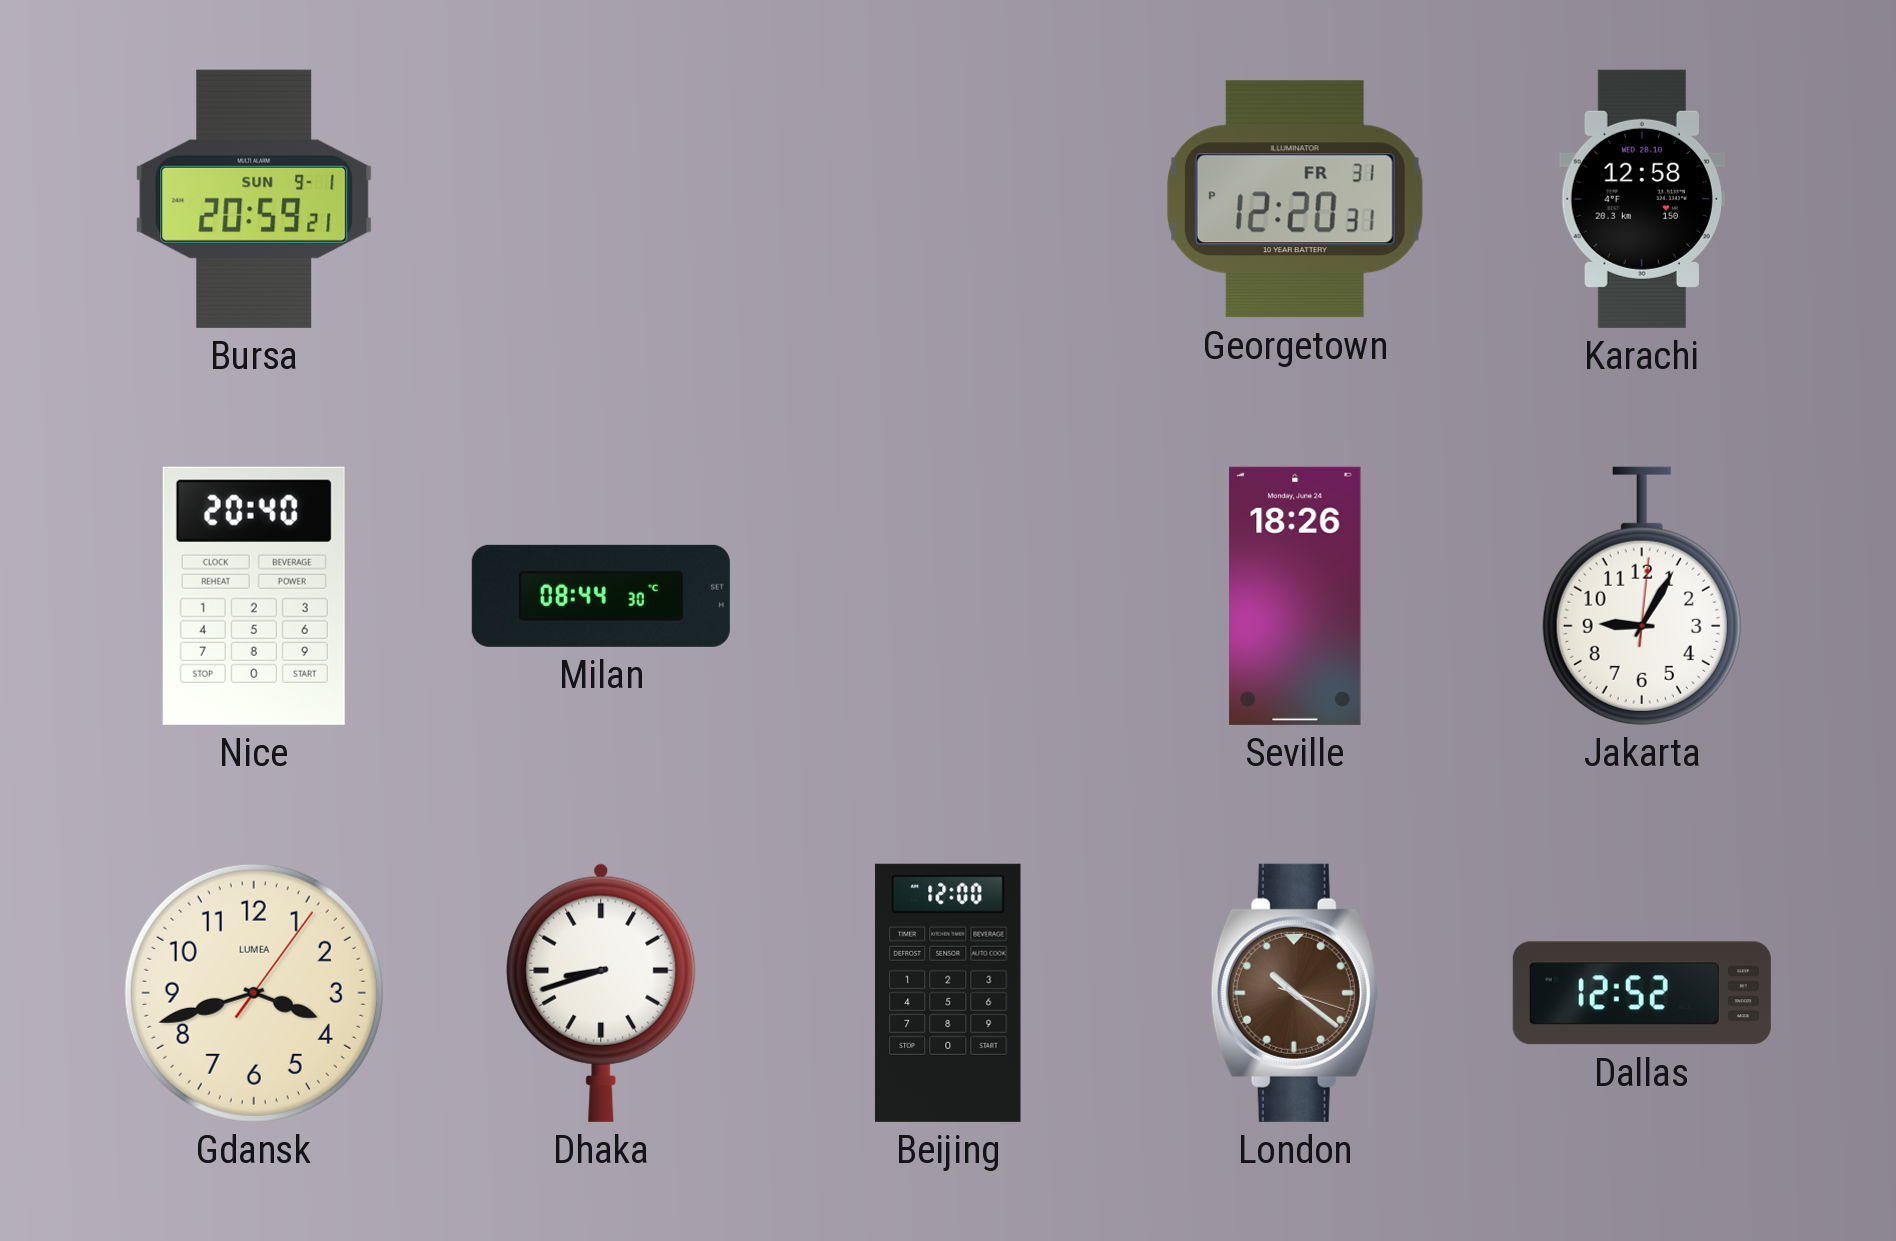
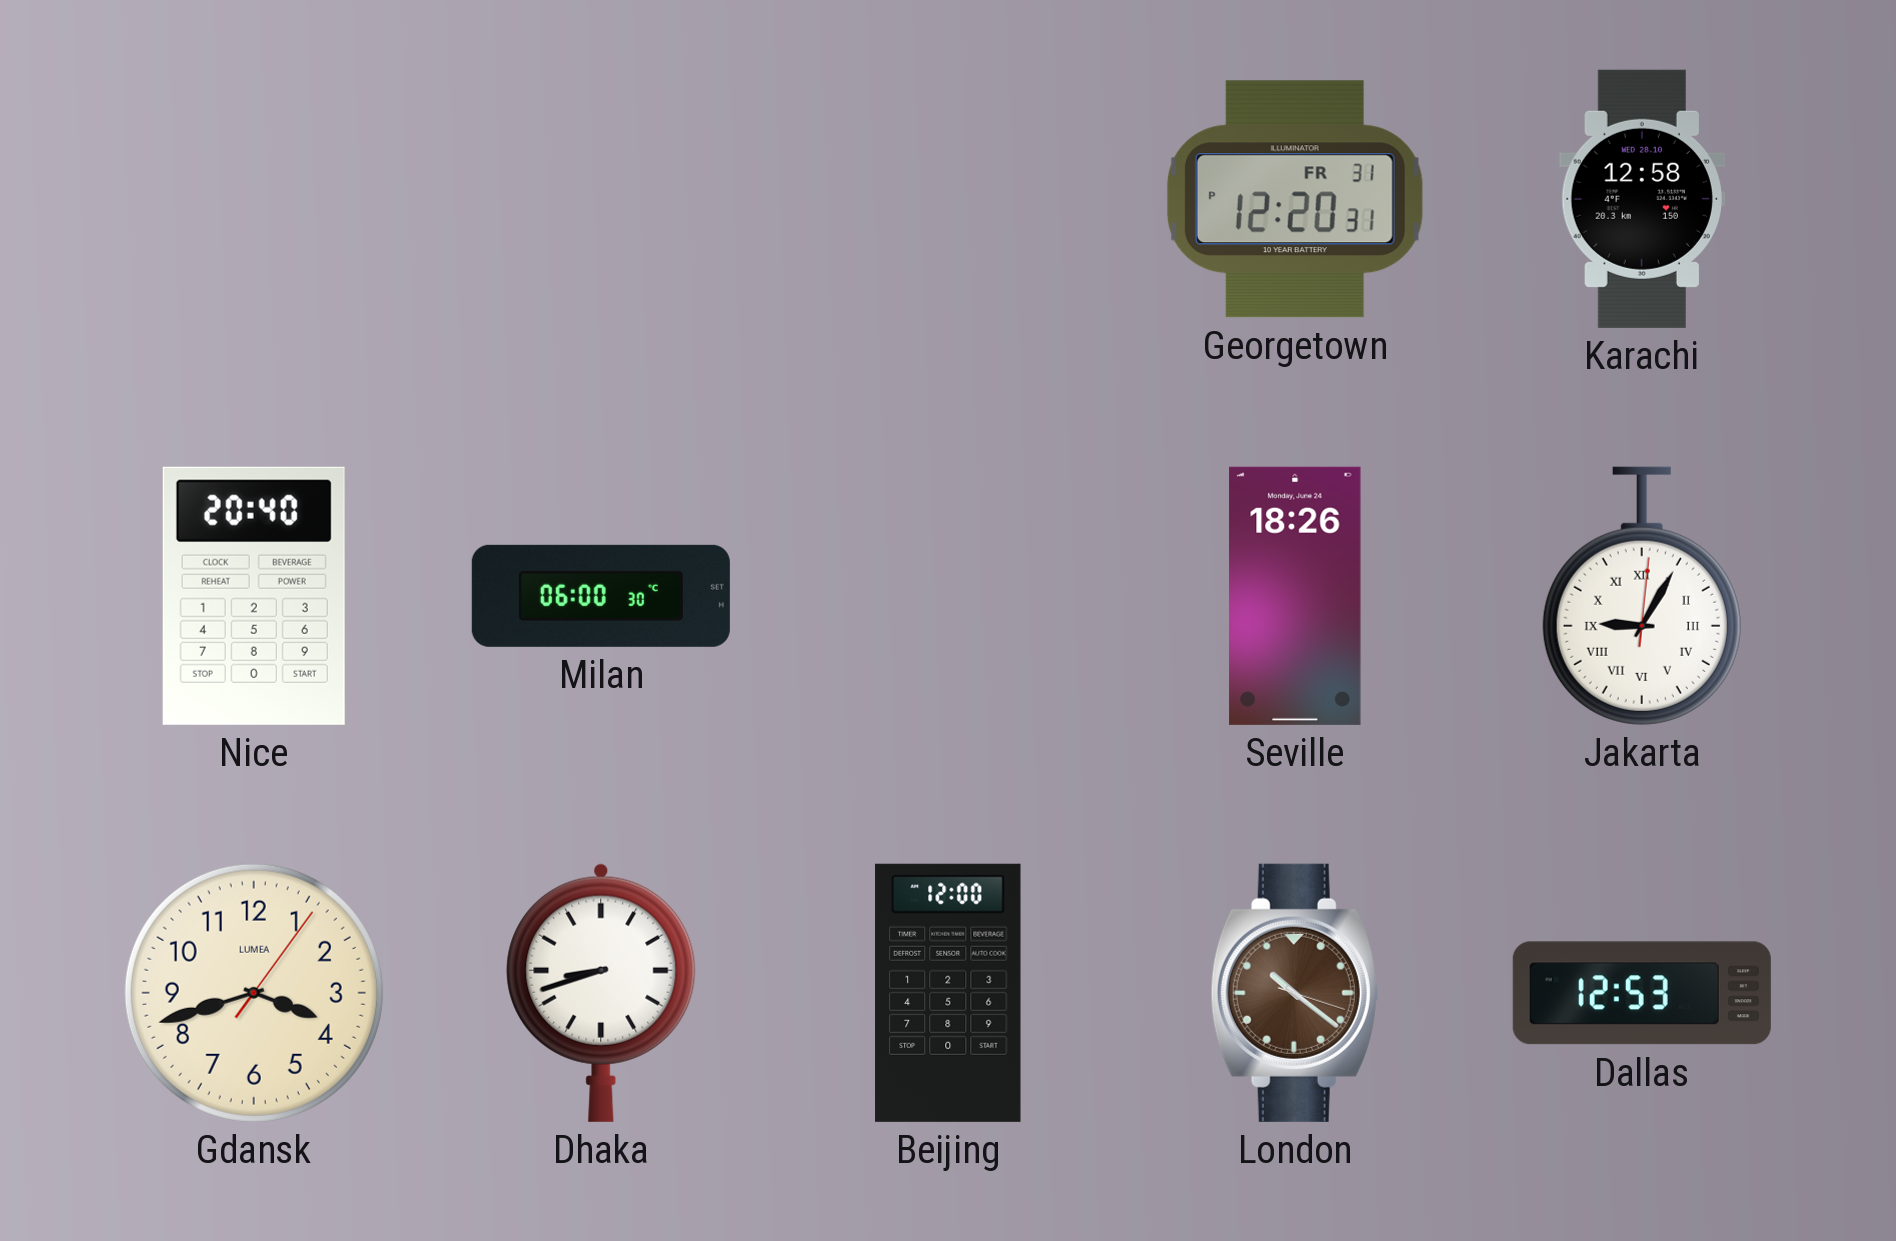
Bursa: 20:59 -> none
Milan: 08:44 -> 06:00
Jakarta numerals: Arabic -> Roman
Dallas: 12:52 -> 12:53
